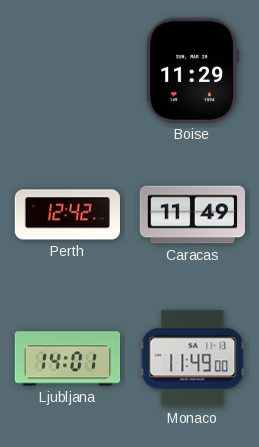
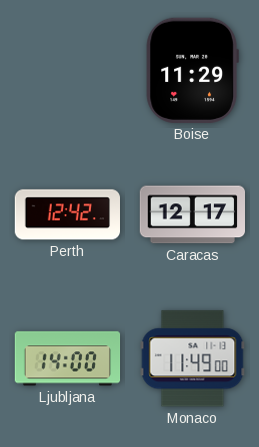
Caracas: 11:49 -> 12:17
Ljubljana: 14:01 -> 14:00
